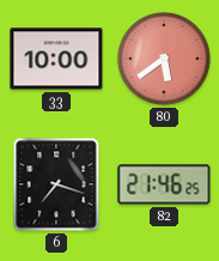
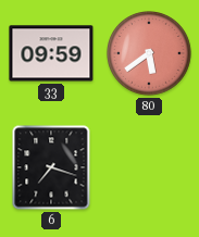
33: 10:00 -> 09:59
82: 21:46 -> none
